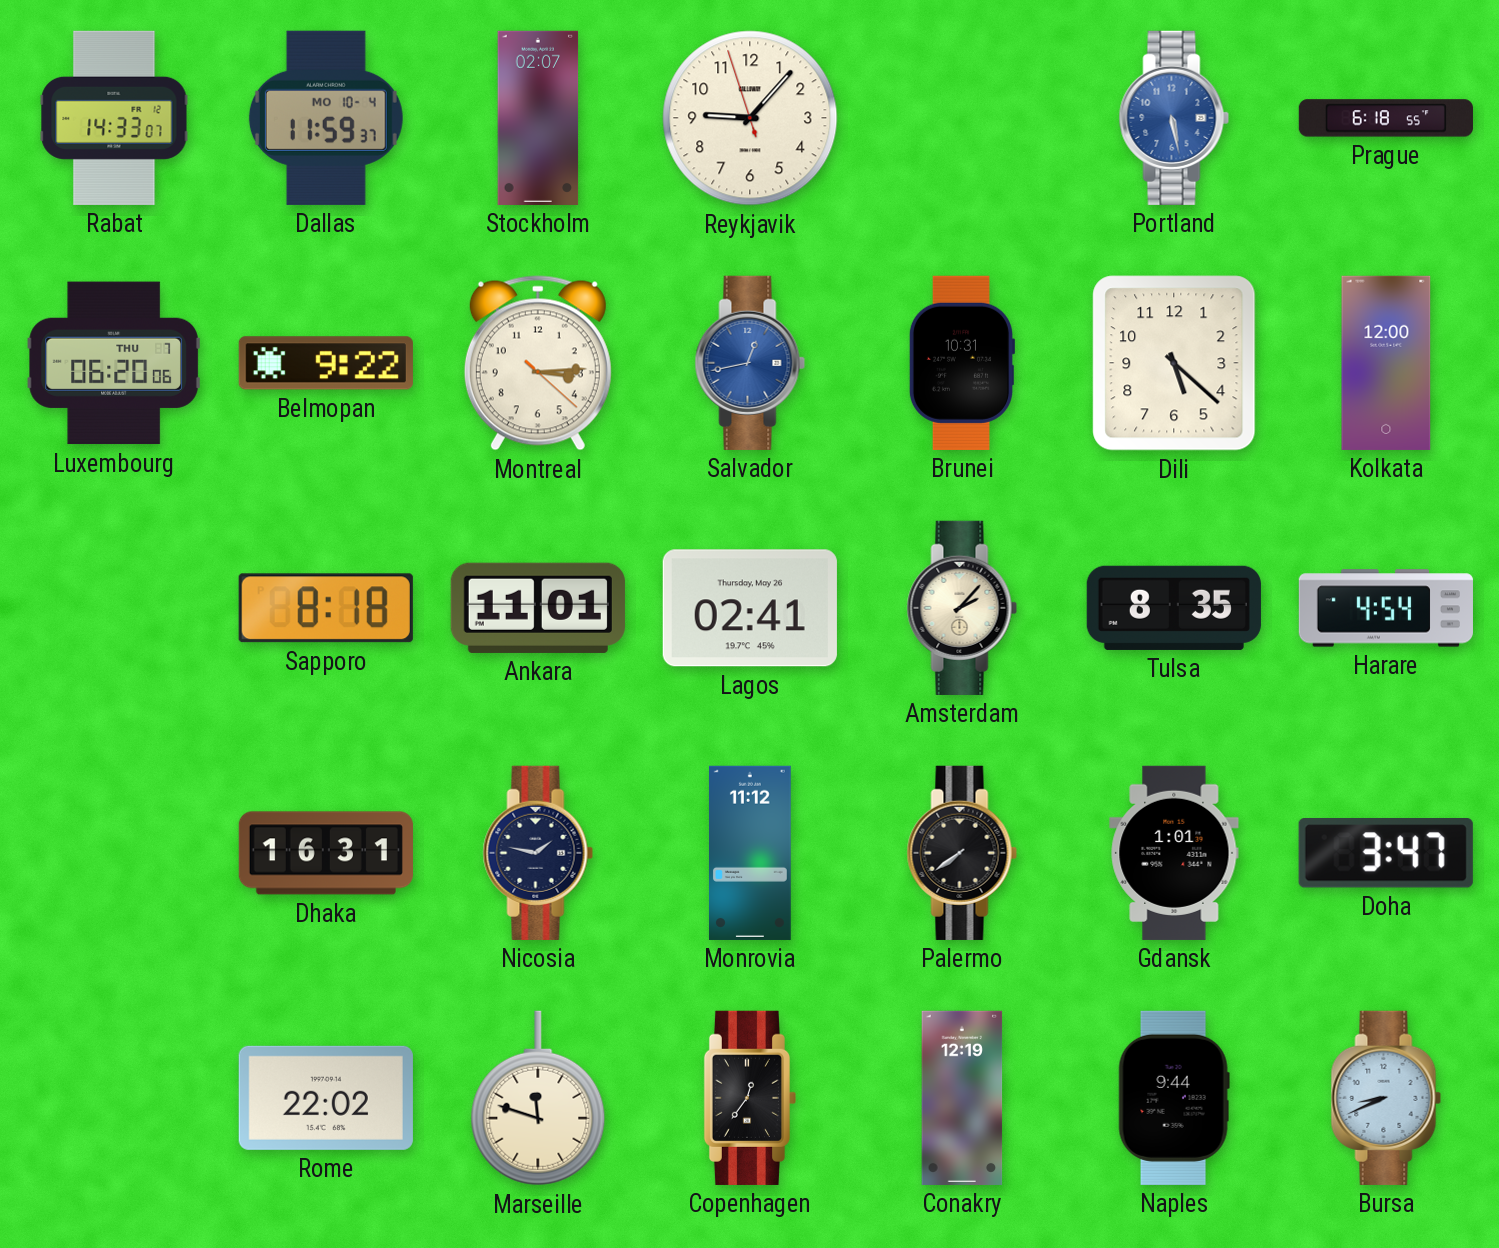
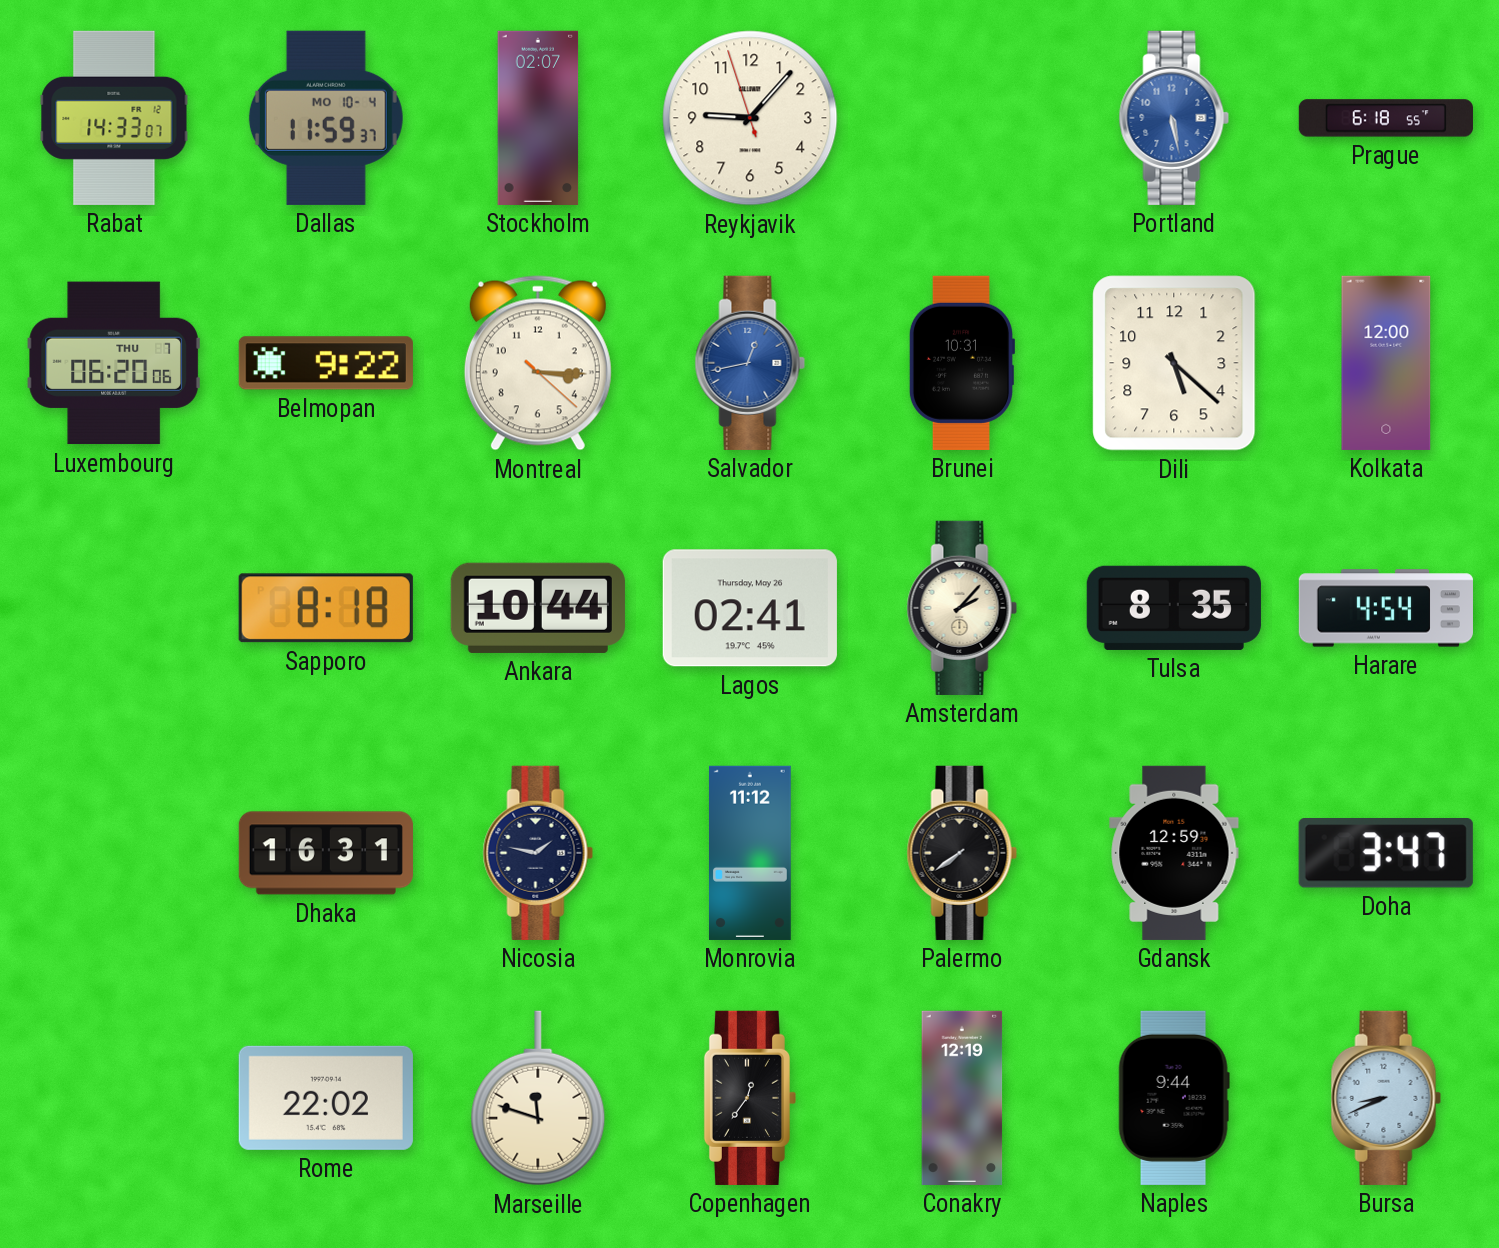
Montreal: 3:14 -> 3:15
Ankara: 11:01 -> 10:44
Gdansk: 1:01 -> 12:59
